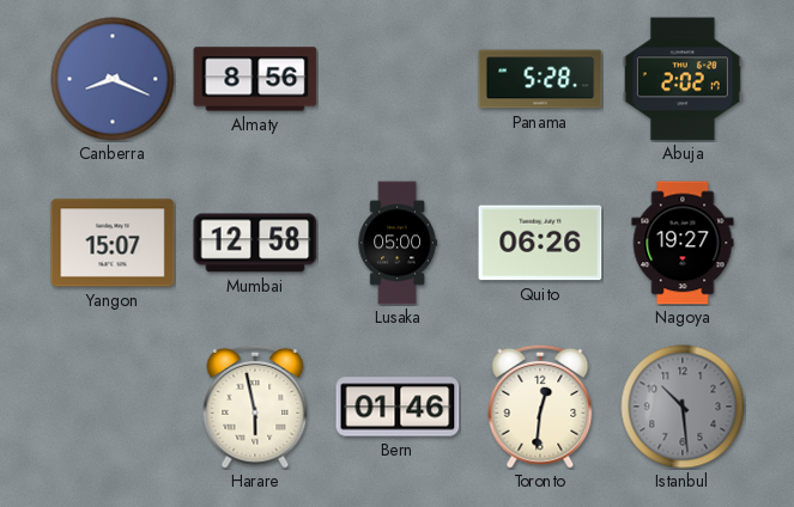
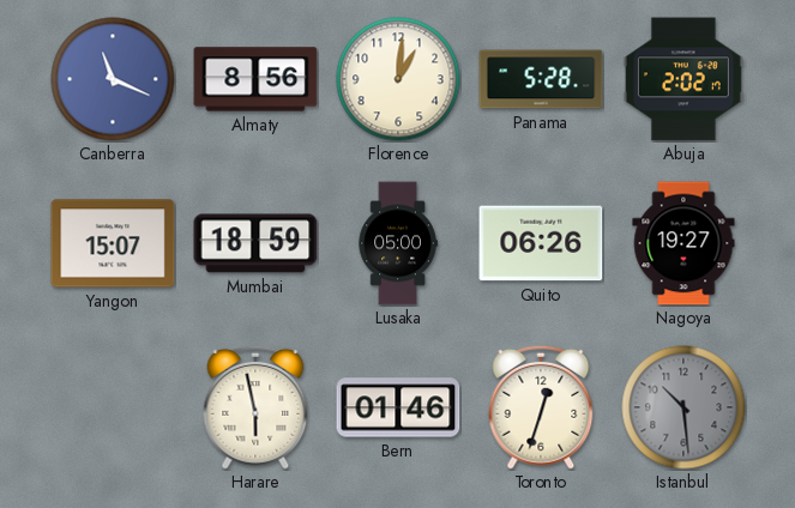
Canberra: 8:19 -> 11:19
Florence: none -> 1:01
Mumbai: 12:58 -> 18:59
Toronto: 12:31 -> 12:33
